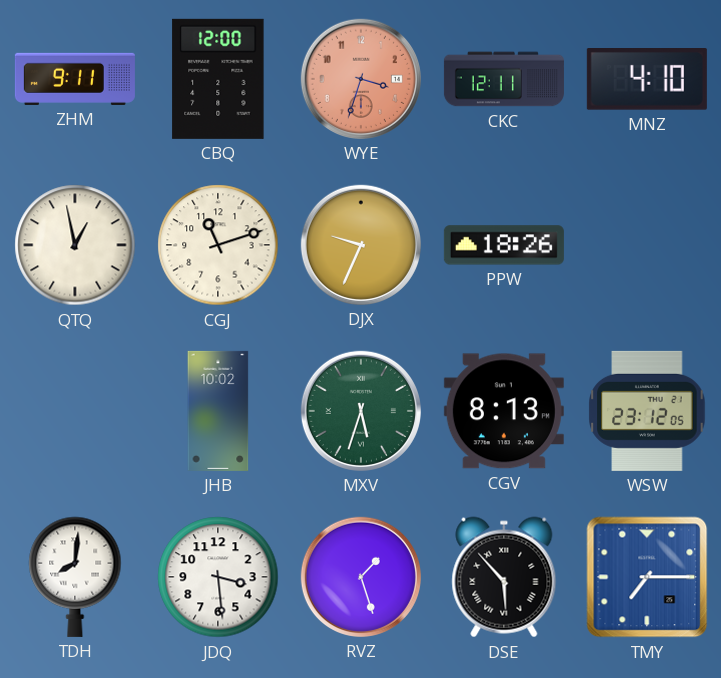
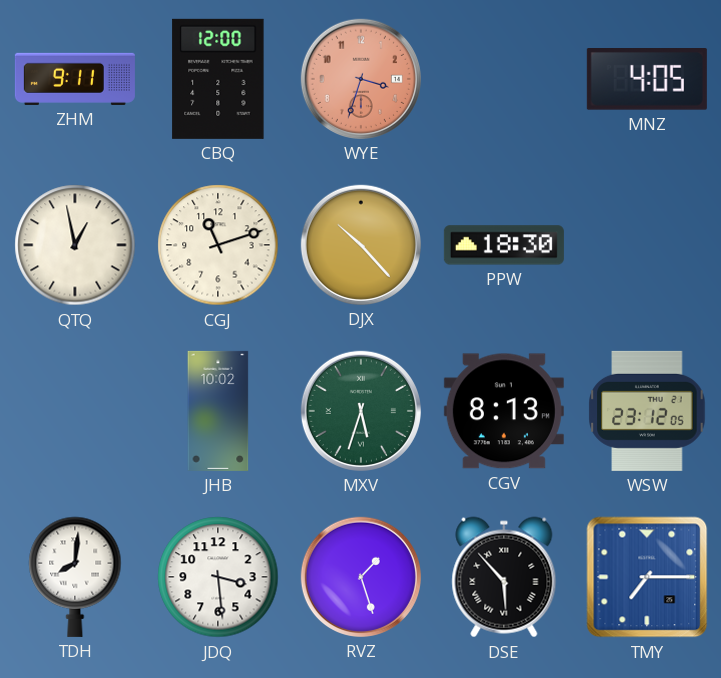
CKC: 12:11 -> none
MNZ: 4:10 -> 4:05
DJX: 9:34 -> 10:23
PPW: 18:26 -> 18:30
